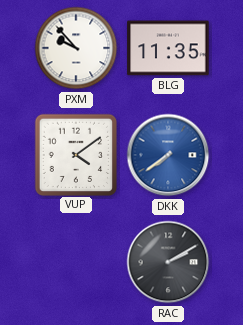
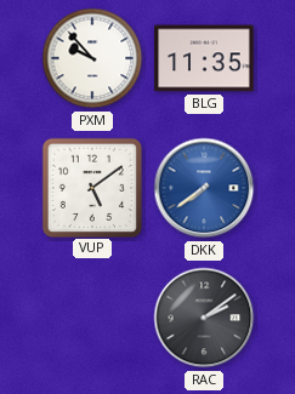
VUP: 4:09 -> 5:09
RAC: 2:10 -> 2:09
